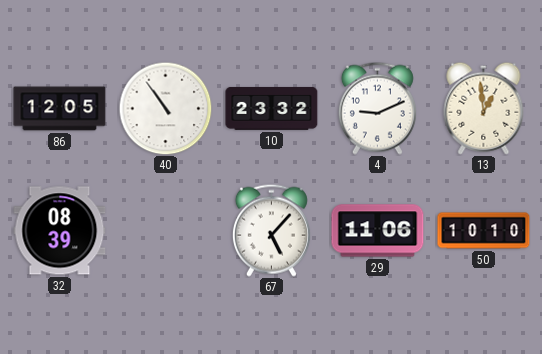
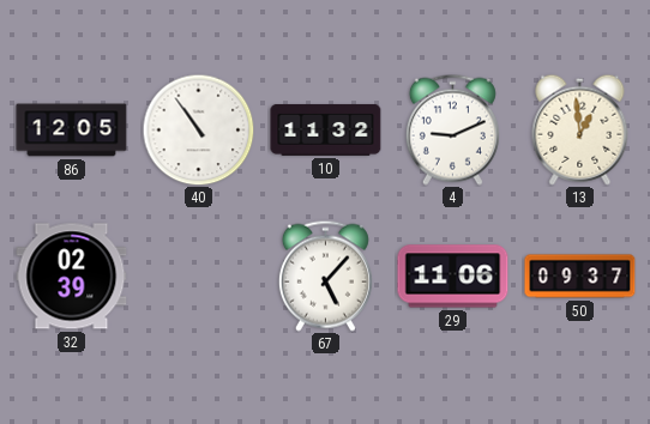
10: 23:32 -> 11:32
32: 08:39 -> 02:39
50: 10:10 -> 09:37
